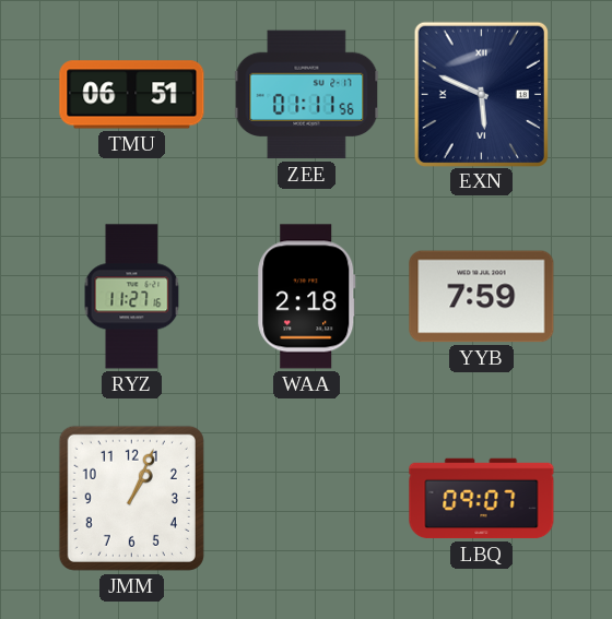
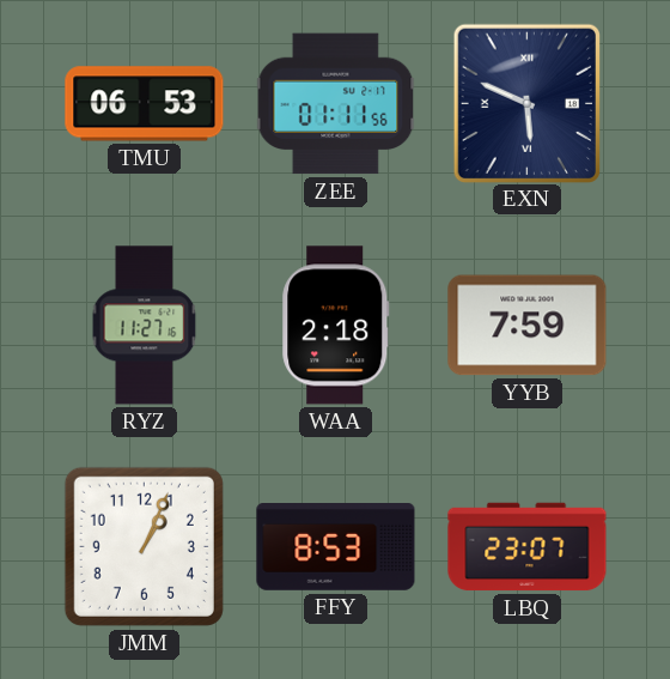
TMU: 06:51 -> 06:53
FFY: none -> 8:53
LBQ: 09:07 -> 23:07
